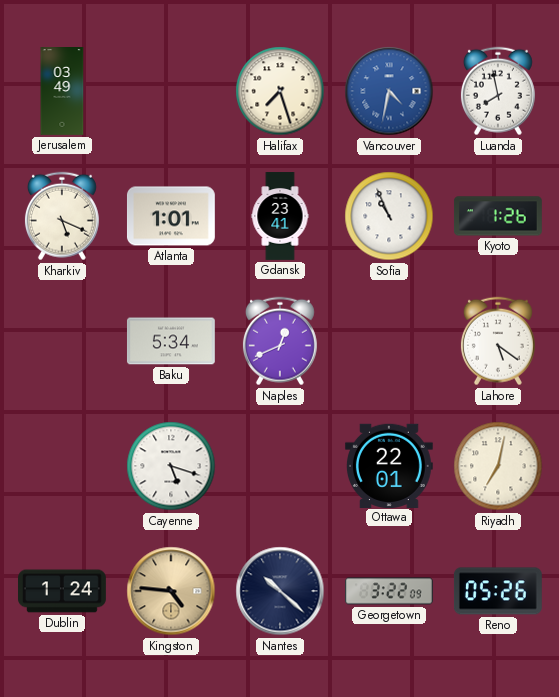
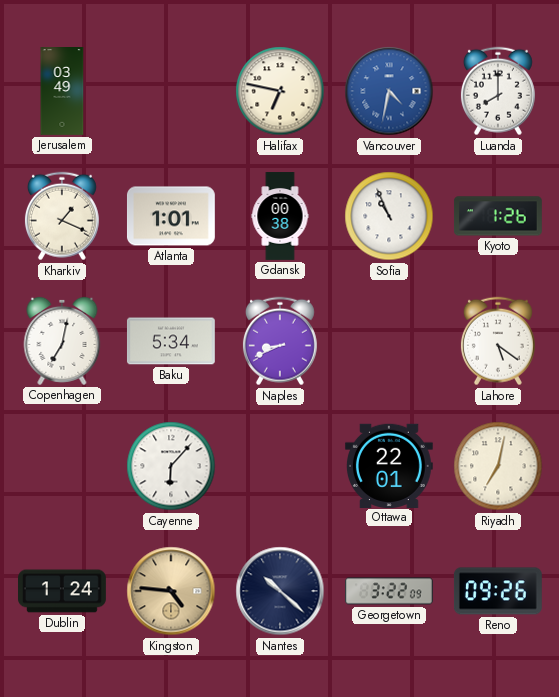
Halifax: 7:27 -> 6:47
Luanda: 7:58 -> 8:00
Kharkiv: 5:19 -> 1:19
Gdansk: 23:41 -> 00:38
Copenhagen: none -> 7:02
Naples: 12:41 -> 8:41
Cayenne: 5:18 -> 6:07
Reno: 05:26 -> 09:26
